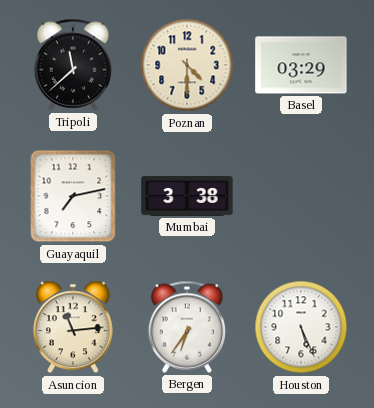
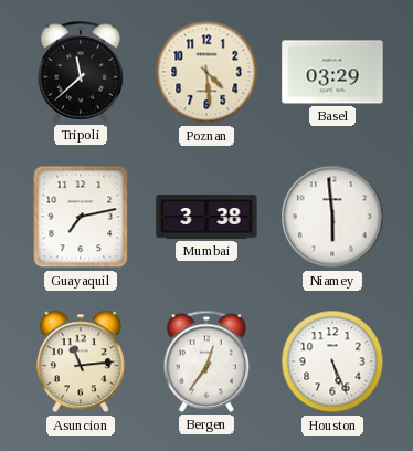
Poznan: 4:30 -> 4:29
Niamey: none -> 5:59
Bergen: 6:36 -> 12:36
